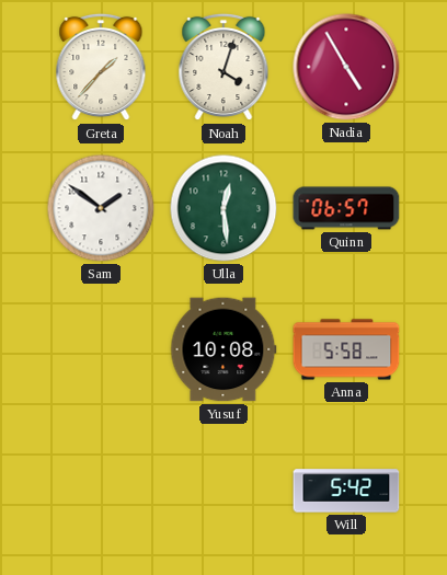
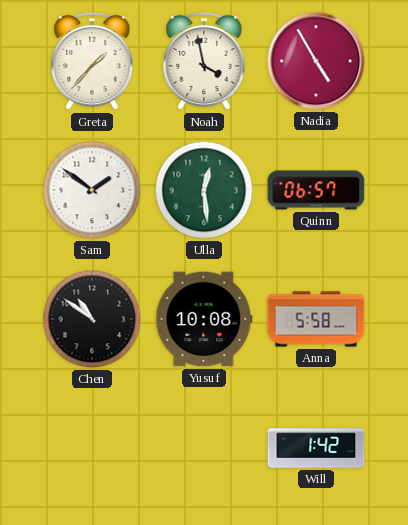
Noah: 4:03 -> 3:58
Chen: none -> 10:51
Will: 5:42 -> 1:42
